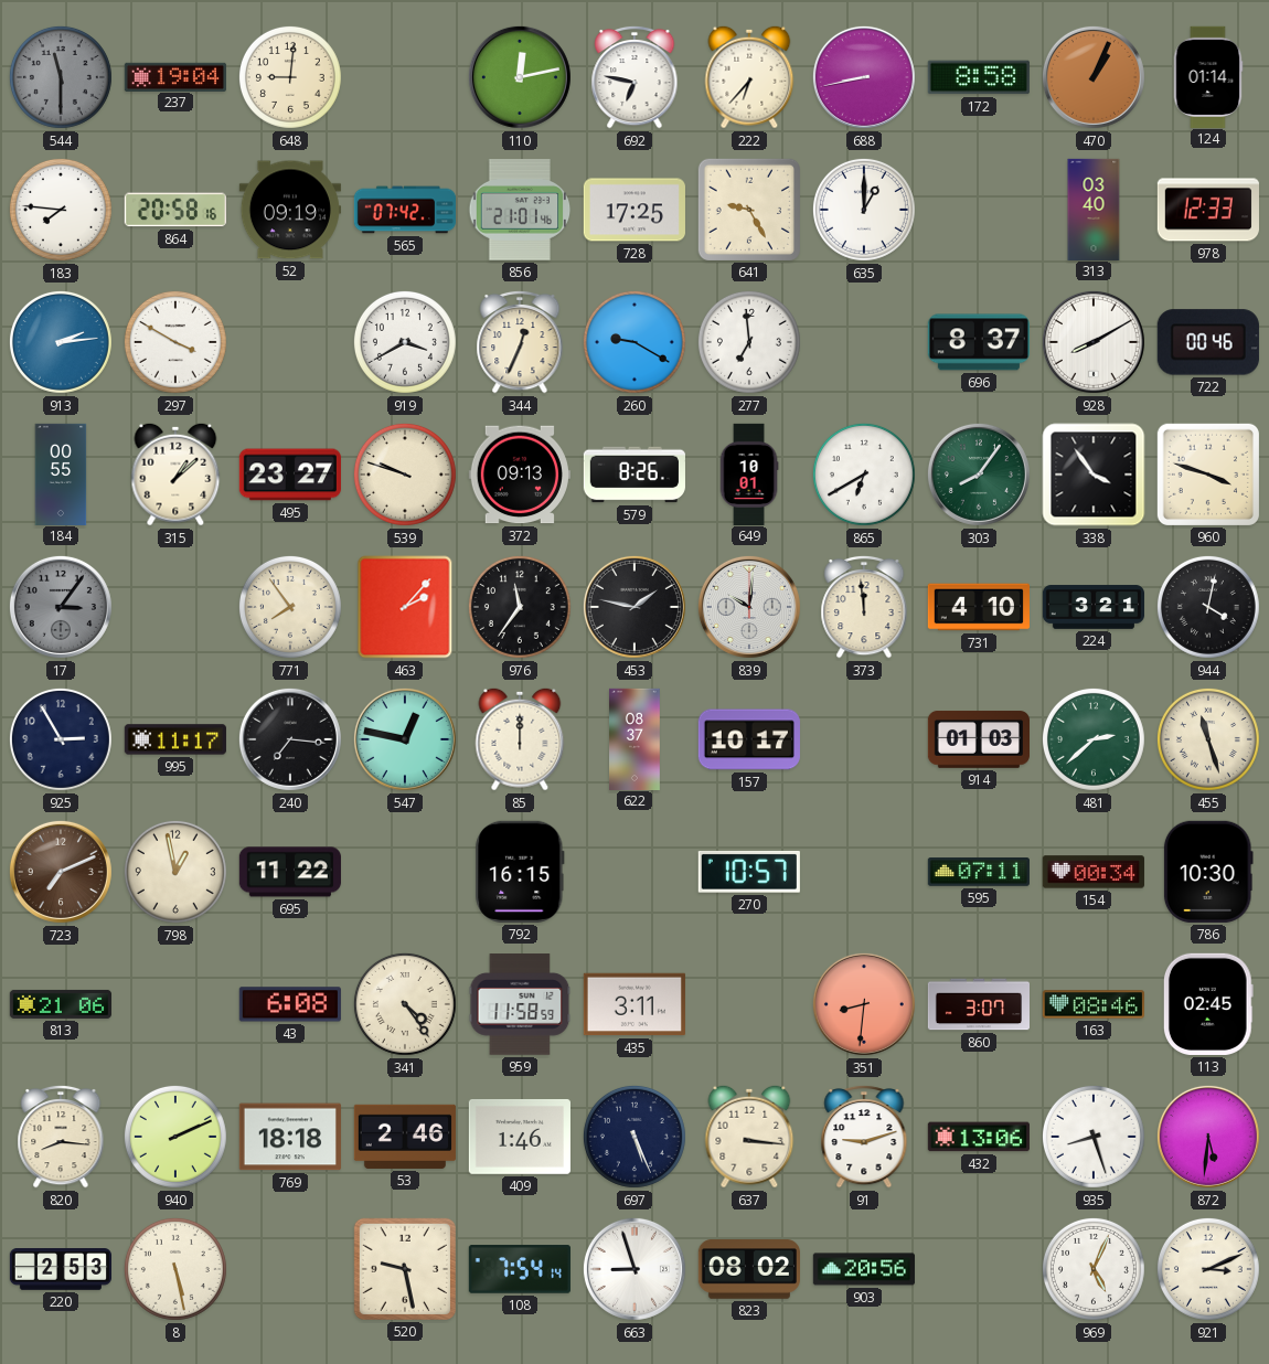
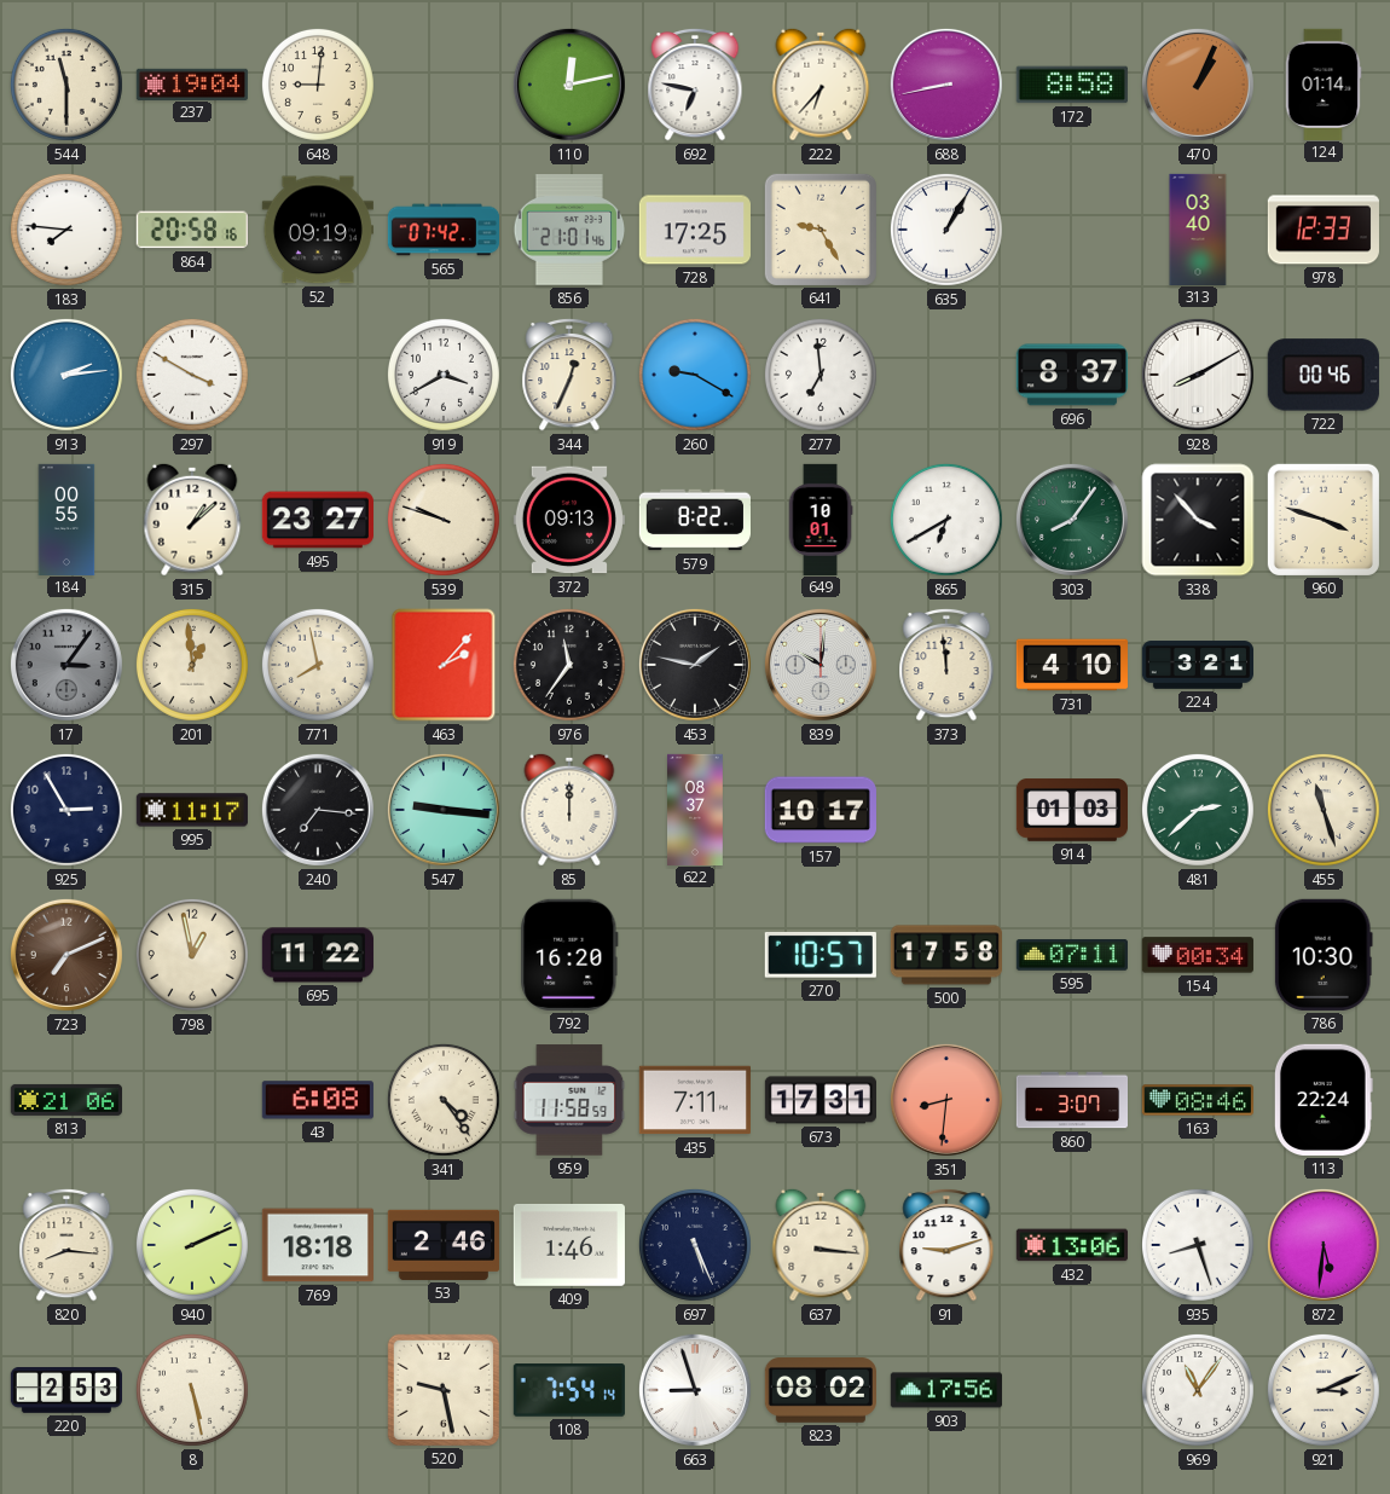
544 dial: grey -> cream
635: 1:00 -> 1:05
579: 8:26 -> 8:22
338: 3:54 -> 3:53
201: none -> 12:59
771: 7:54 -> 7:58
944: 4:02 -> none
547: 12:47 -> 9:16
792: 16:15 -> 16:20
500: none -> 17:58
435: 3:11 -> 7:11
673: none -> 17:31
113: 02:45 -> 22:24
903: 20:56 -> 17:56
969: 5:04 -> 11:06
